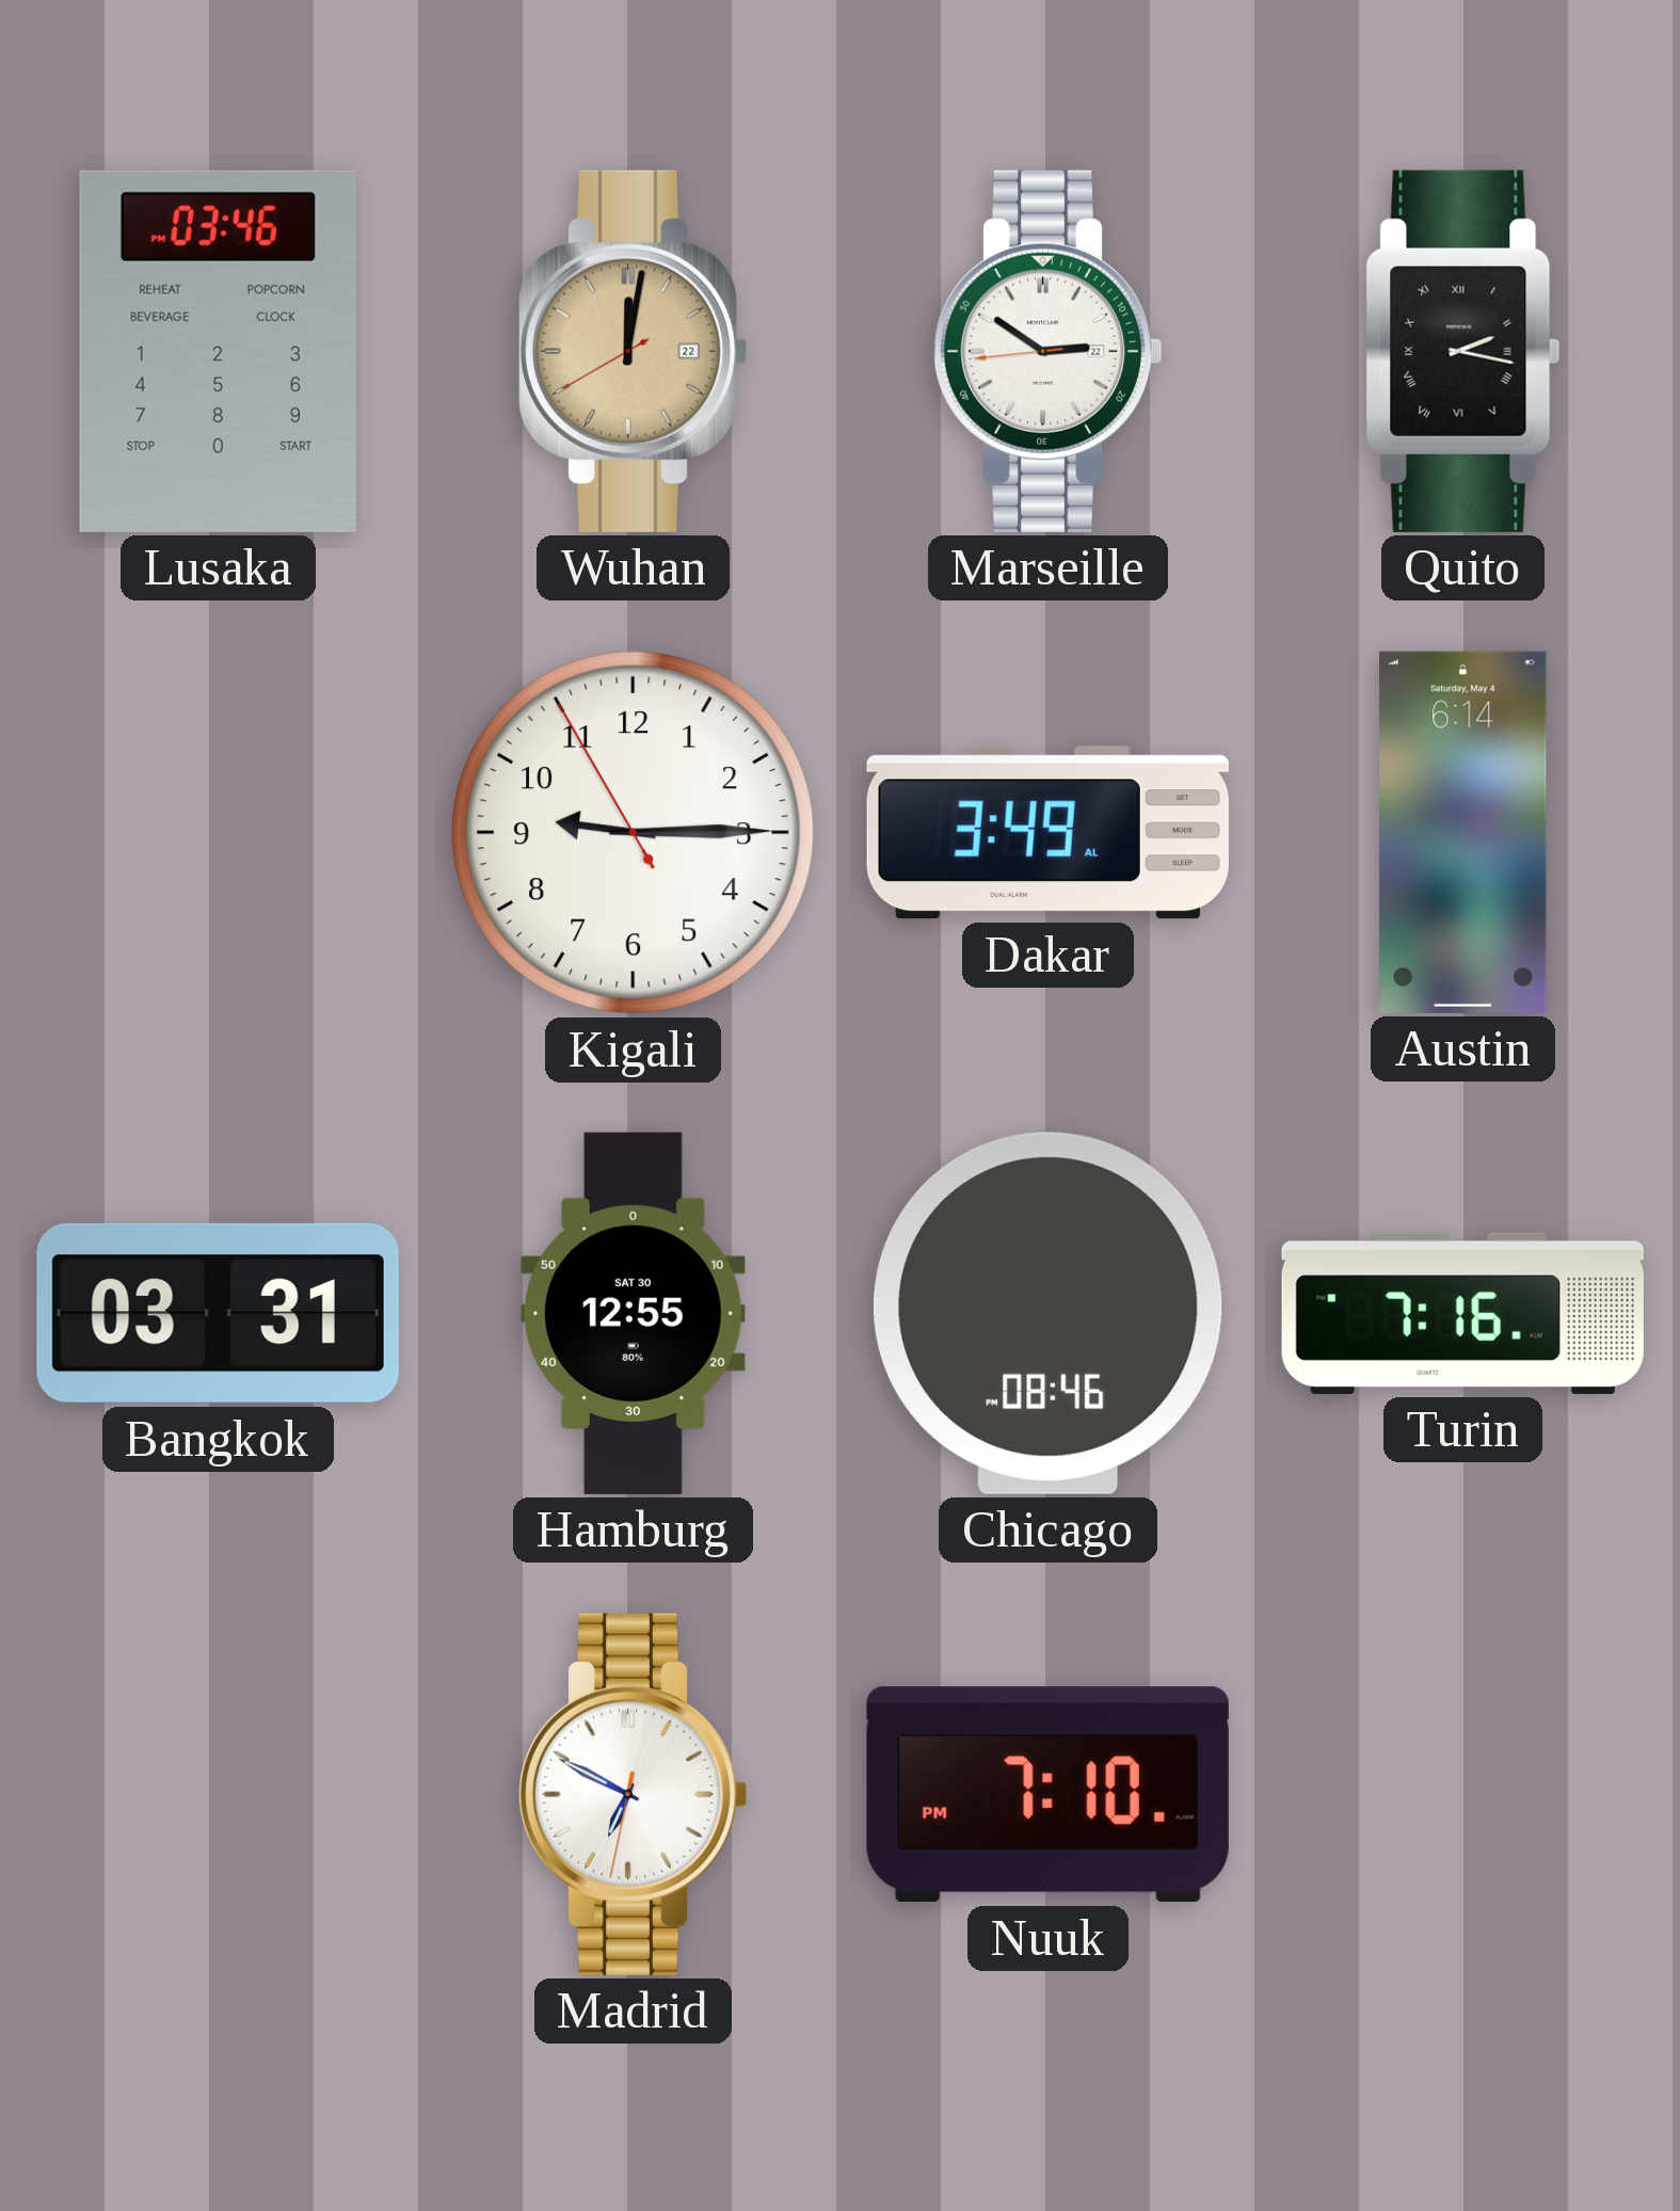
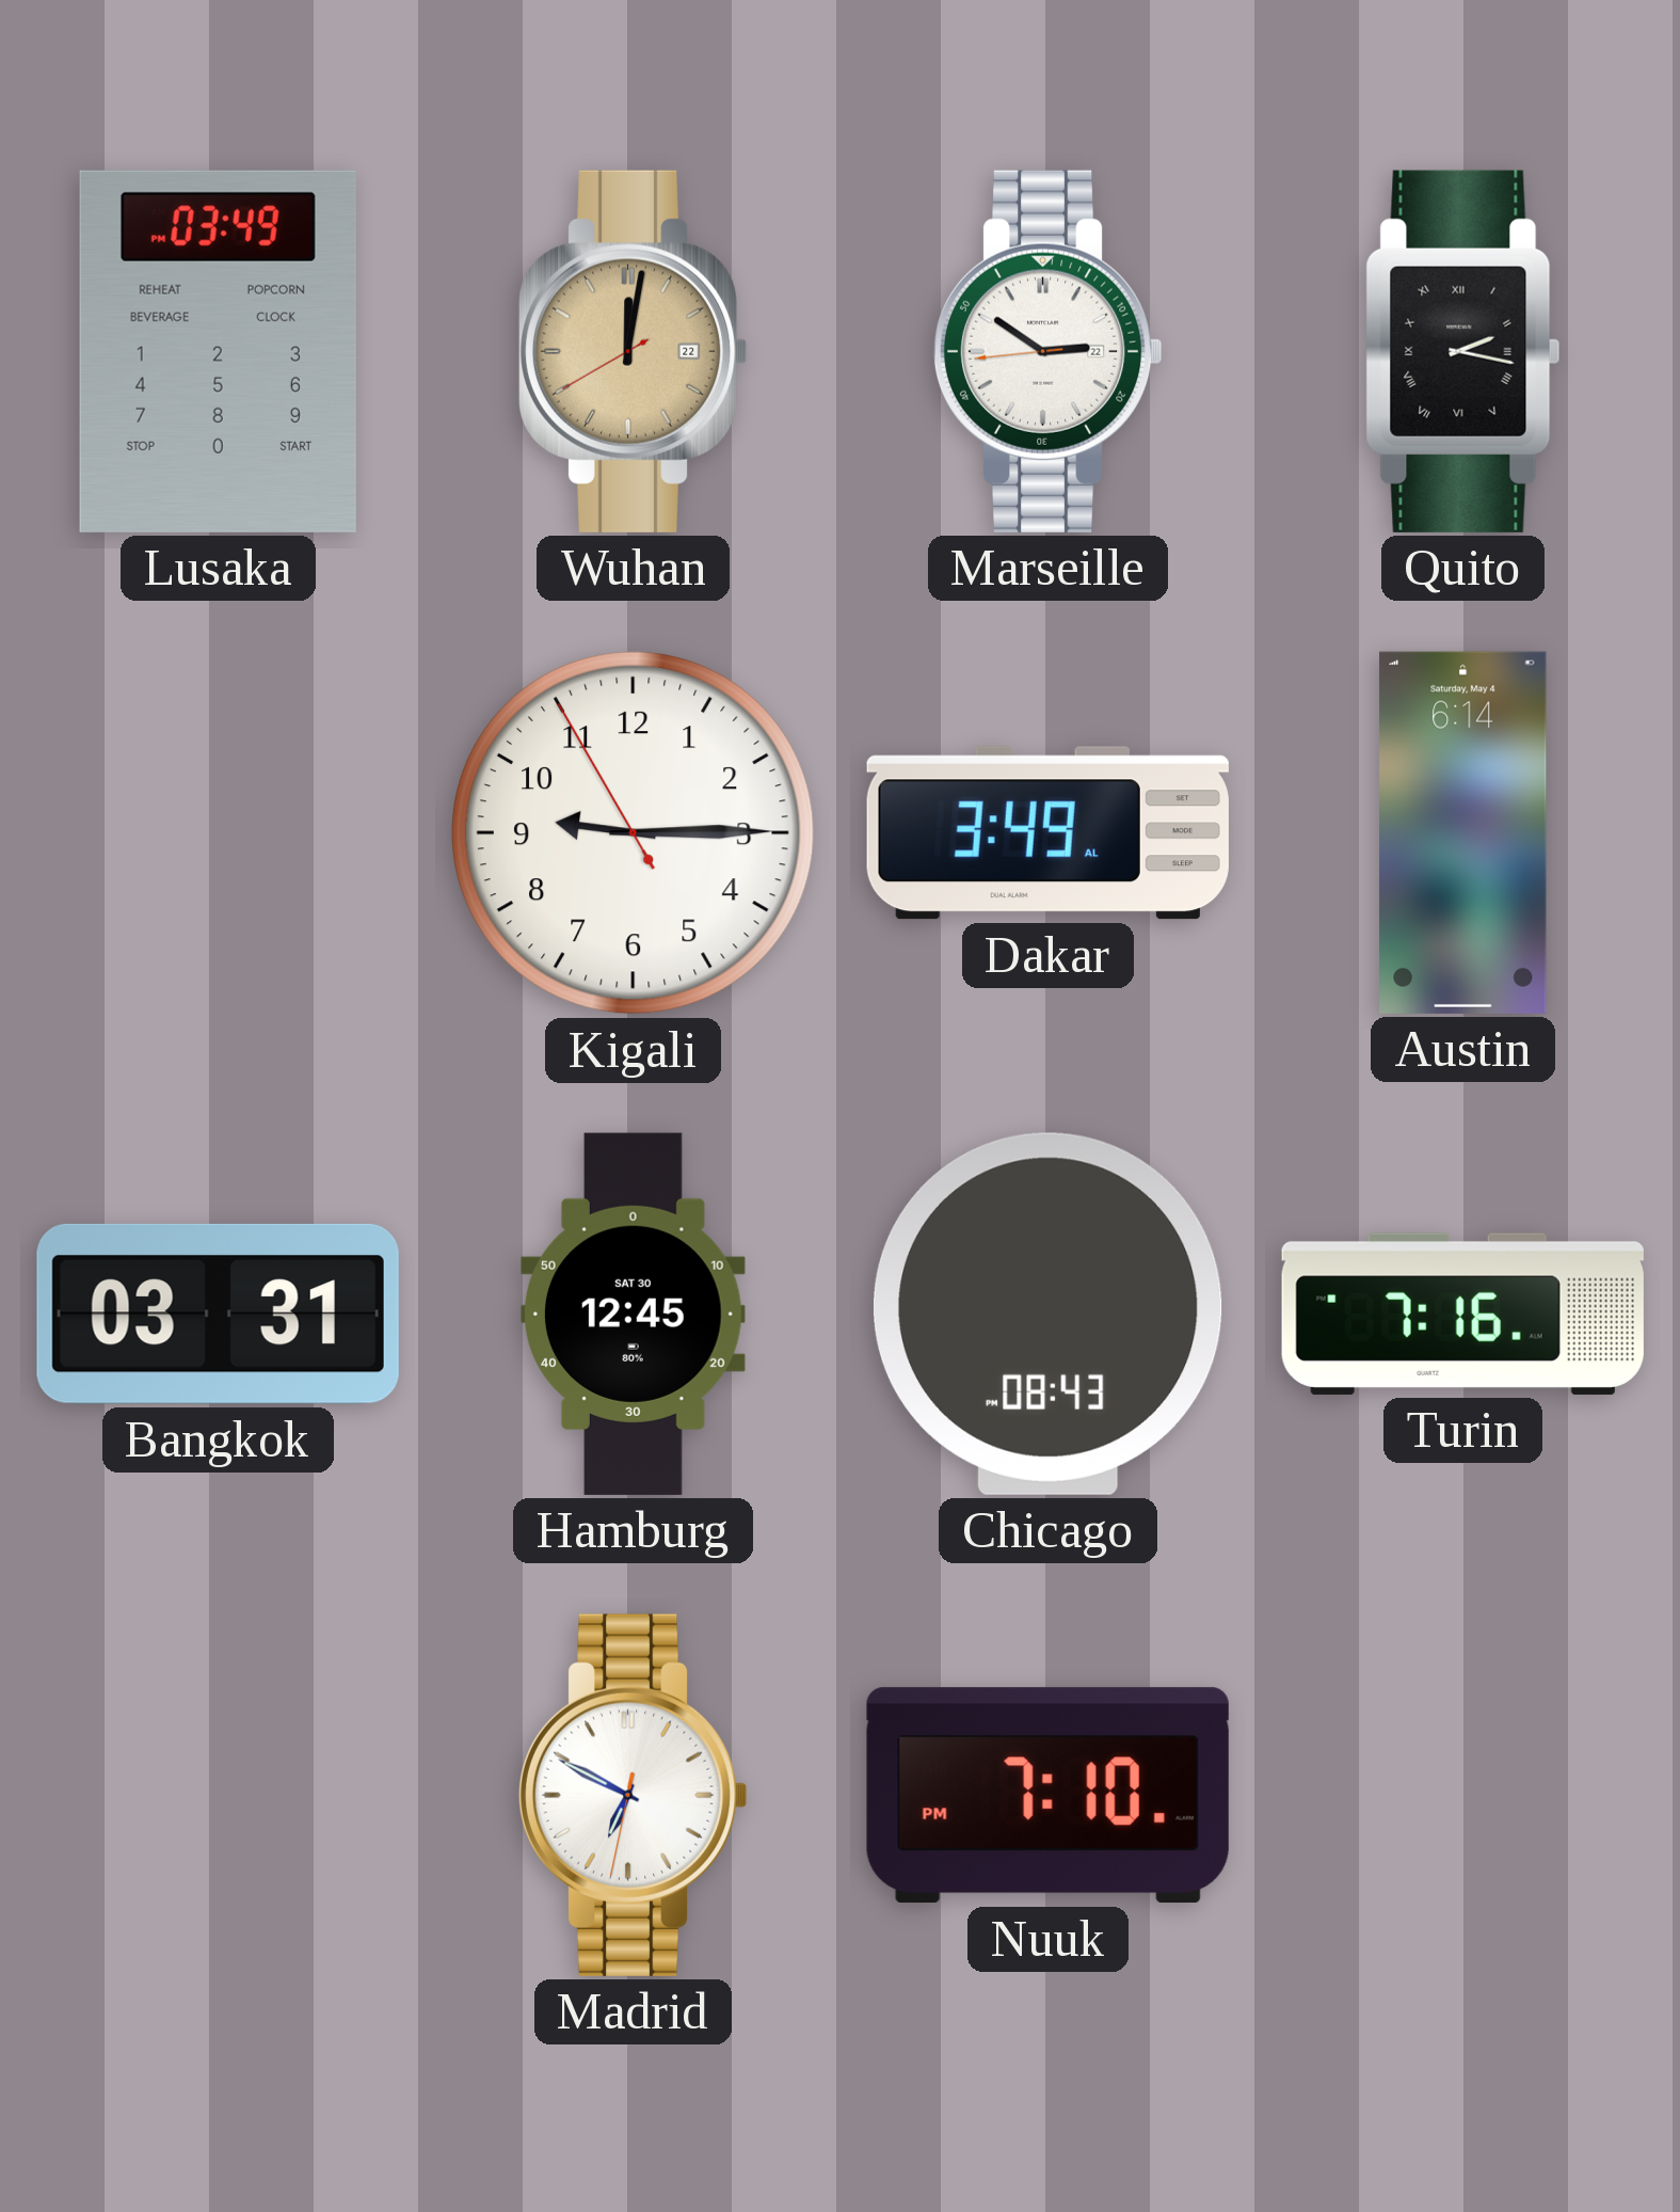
Lusaka: 03:46 -> 03:49
Hamburg: 12:55 -> 12:45
Chicago: 08:46 -> 08:43
